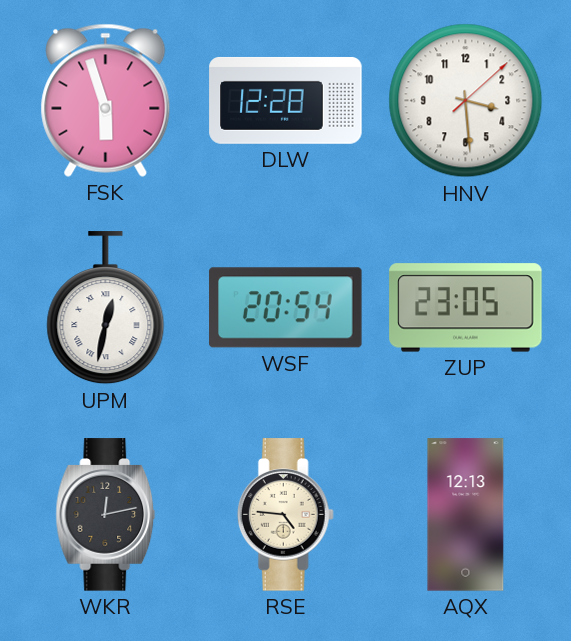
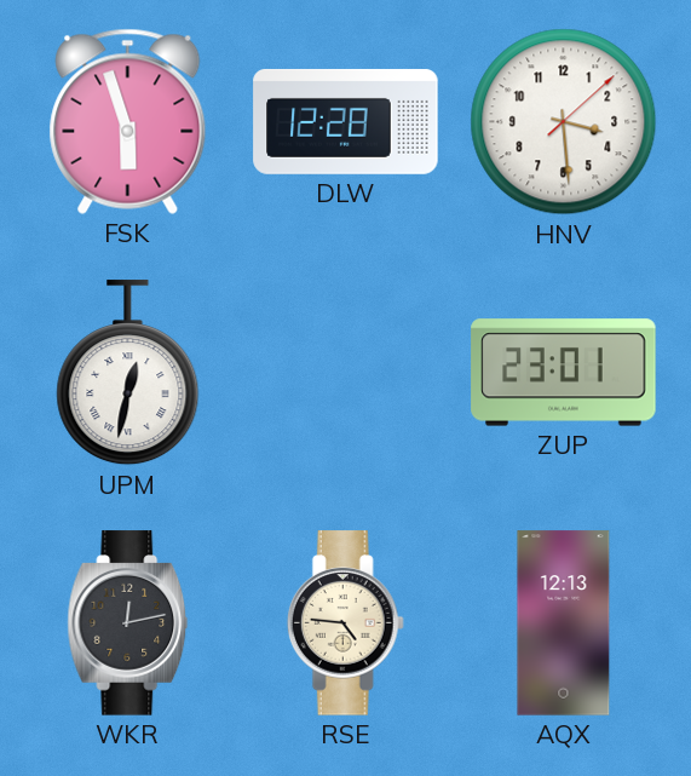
WSF: 20:54 -> none
ZUP: 23:05 -> 23:01
